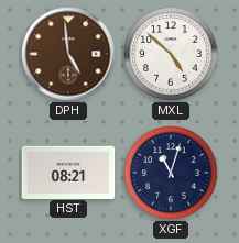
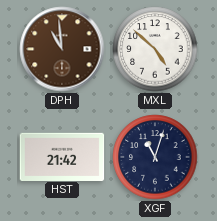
DPH: 4:59 -> 10:59
HST: 08:21 -> 21:42
